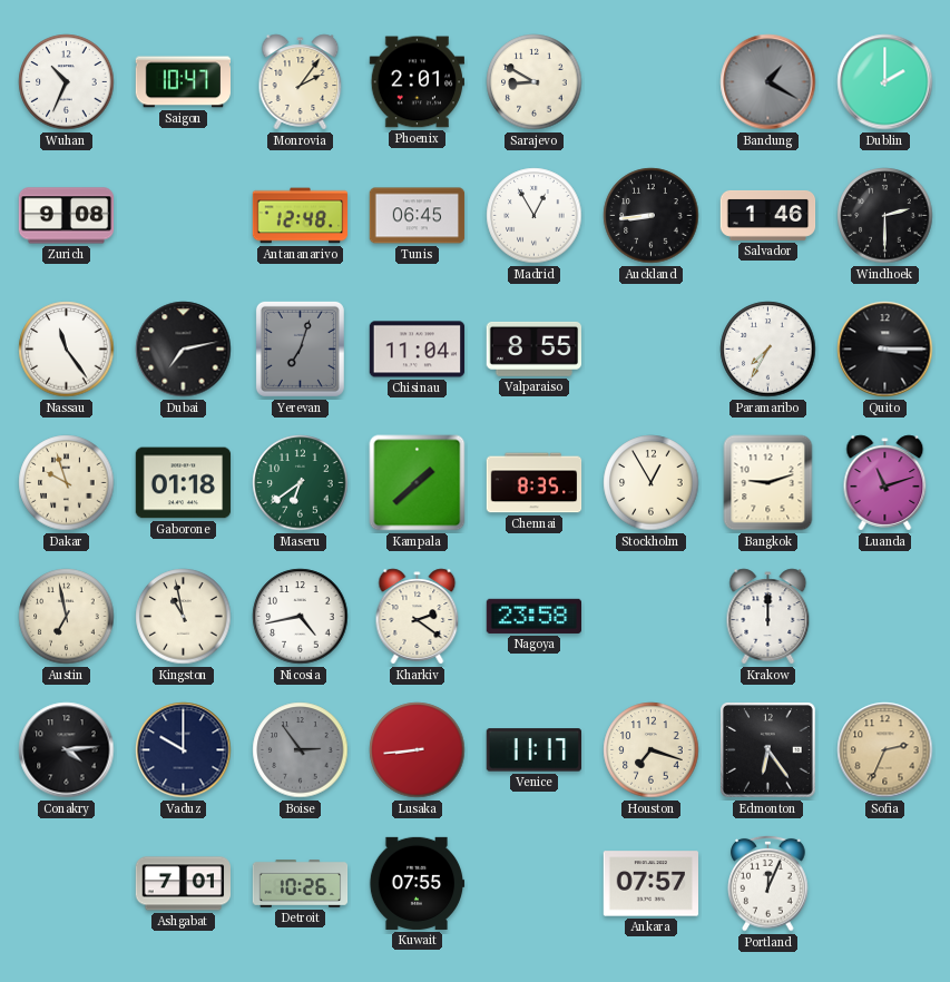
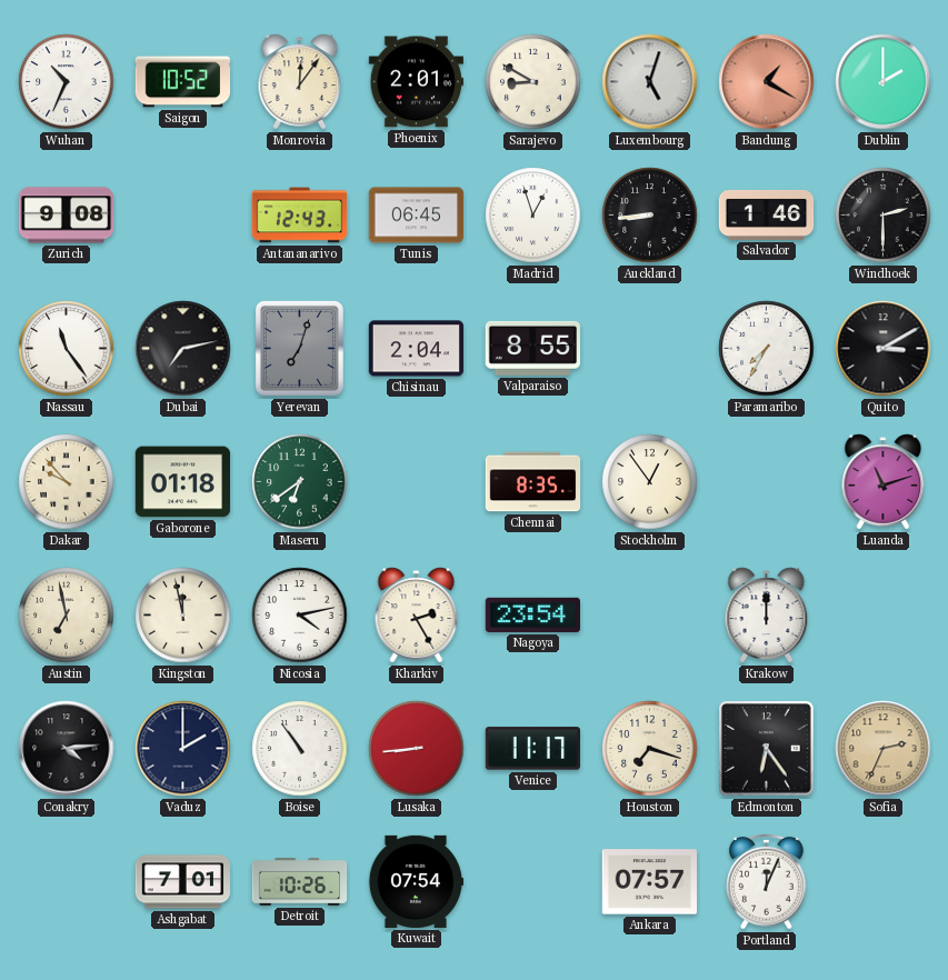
Saigon: 10:47 -> 10:52
Monrovia: 2:06 -> 12:06
Luxembourg: none -> 5:03
Bandung dial: grey -> salmon
Antananarivo: 12:48 -> 12:43
Madrid: 12:55 -> 12:57
Chisinau: 11:04 -> 2:04
Quito: 3:15 -> 3:10
Dakar: 9:57 -> 9:53
Kampala: 1:38 -> none
Stockholm: 12:55 -> 12:54
Bangkok: 9:12 -> none
Kingston: 10:58 -> 11:58
Nicosia: 4:43 -> 4:13
Kharkiv: 2:21 -> 2:25
Nagoya: 23:58 -> 23:54
Vaduz: 10:00 -> 2:00
Boise: 2:54 -> 10:54
Boise dial: grey -> white
Kuwait: 07:55 -> 07:54
